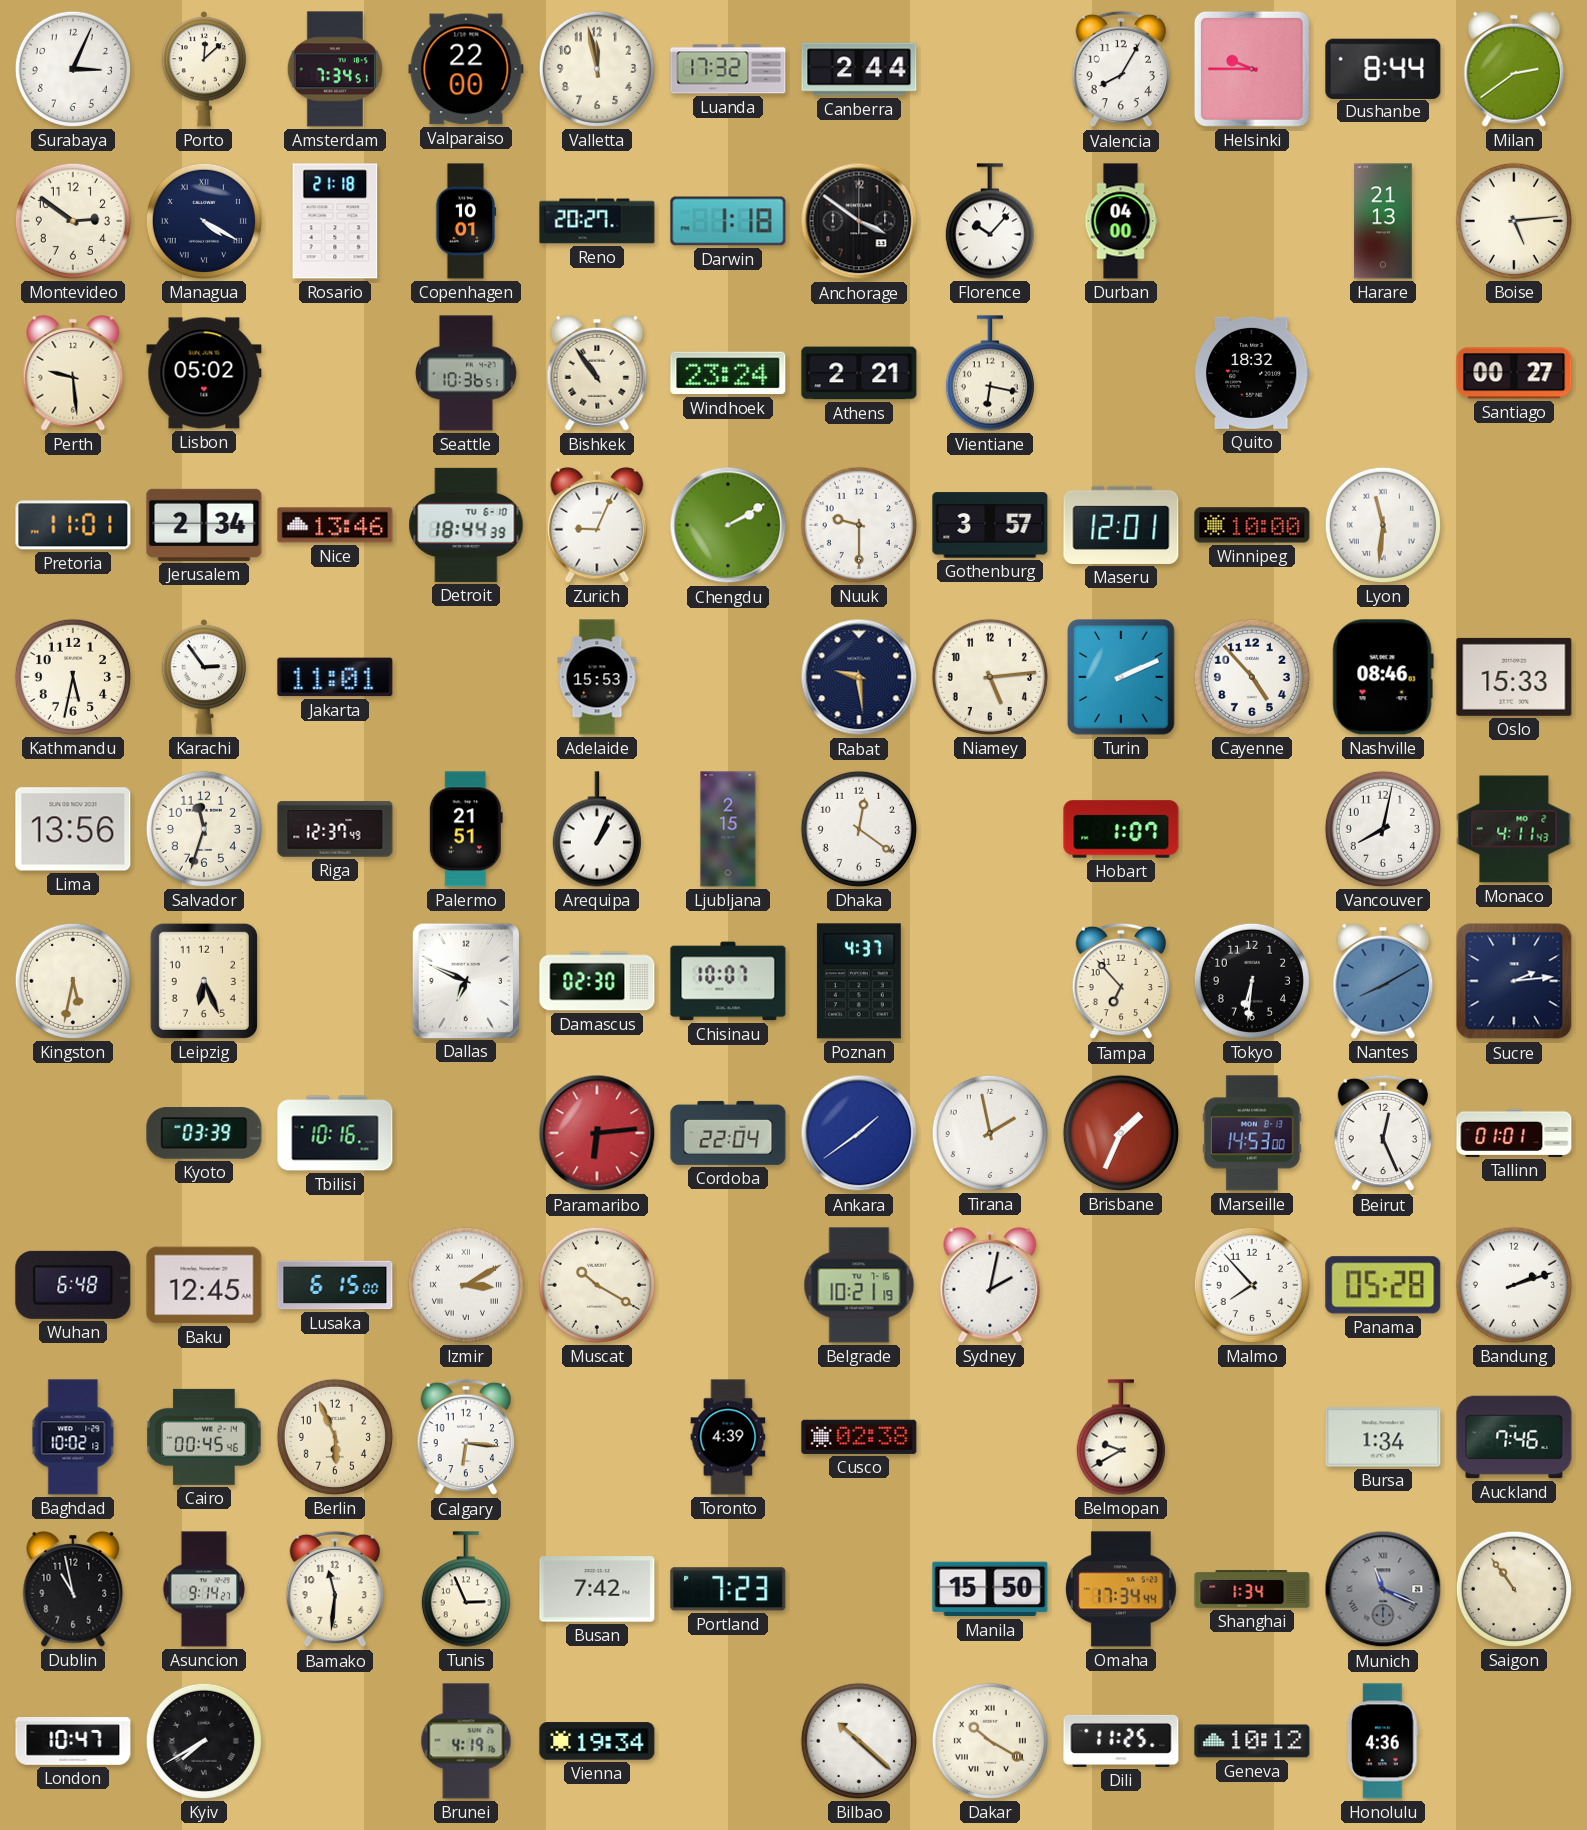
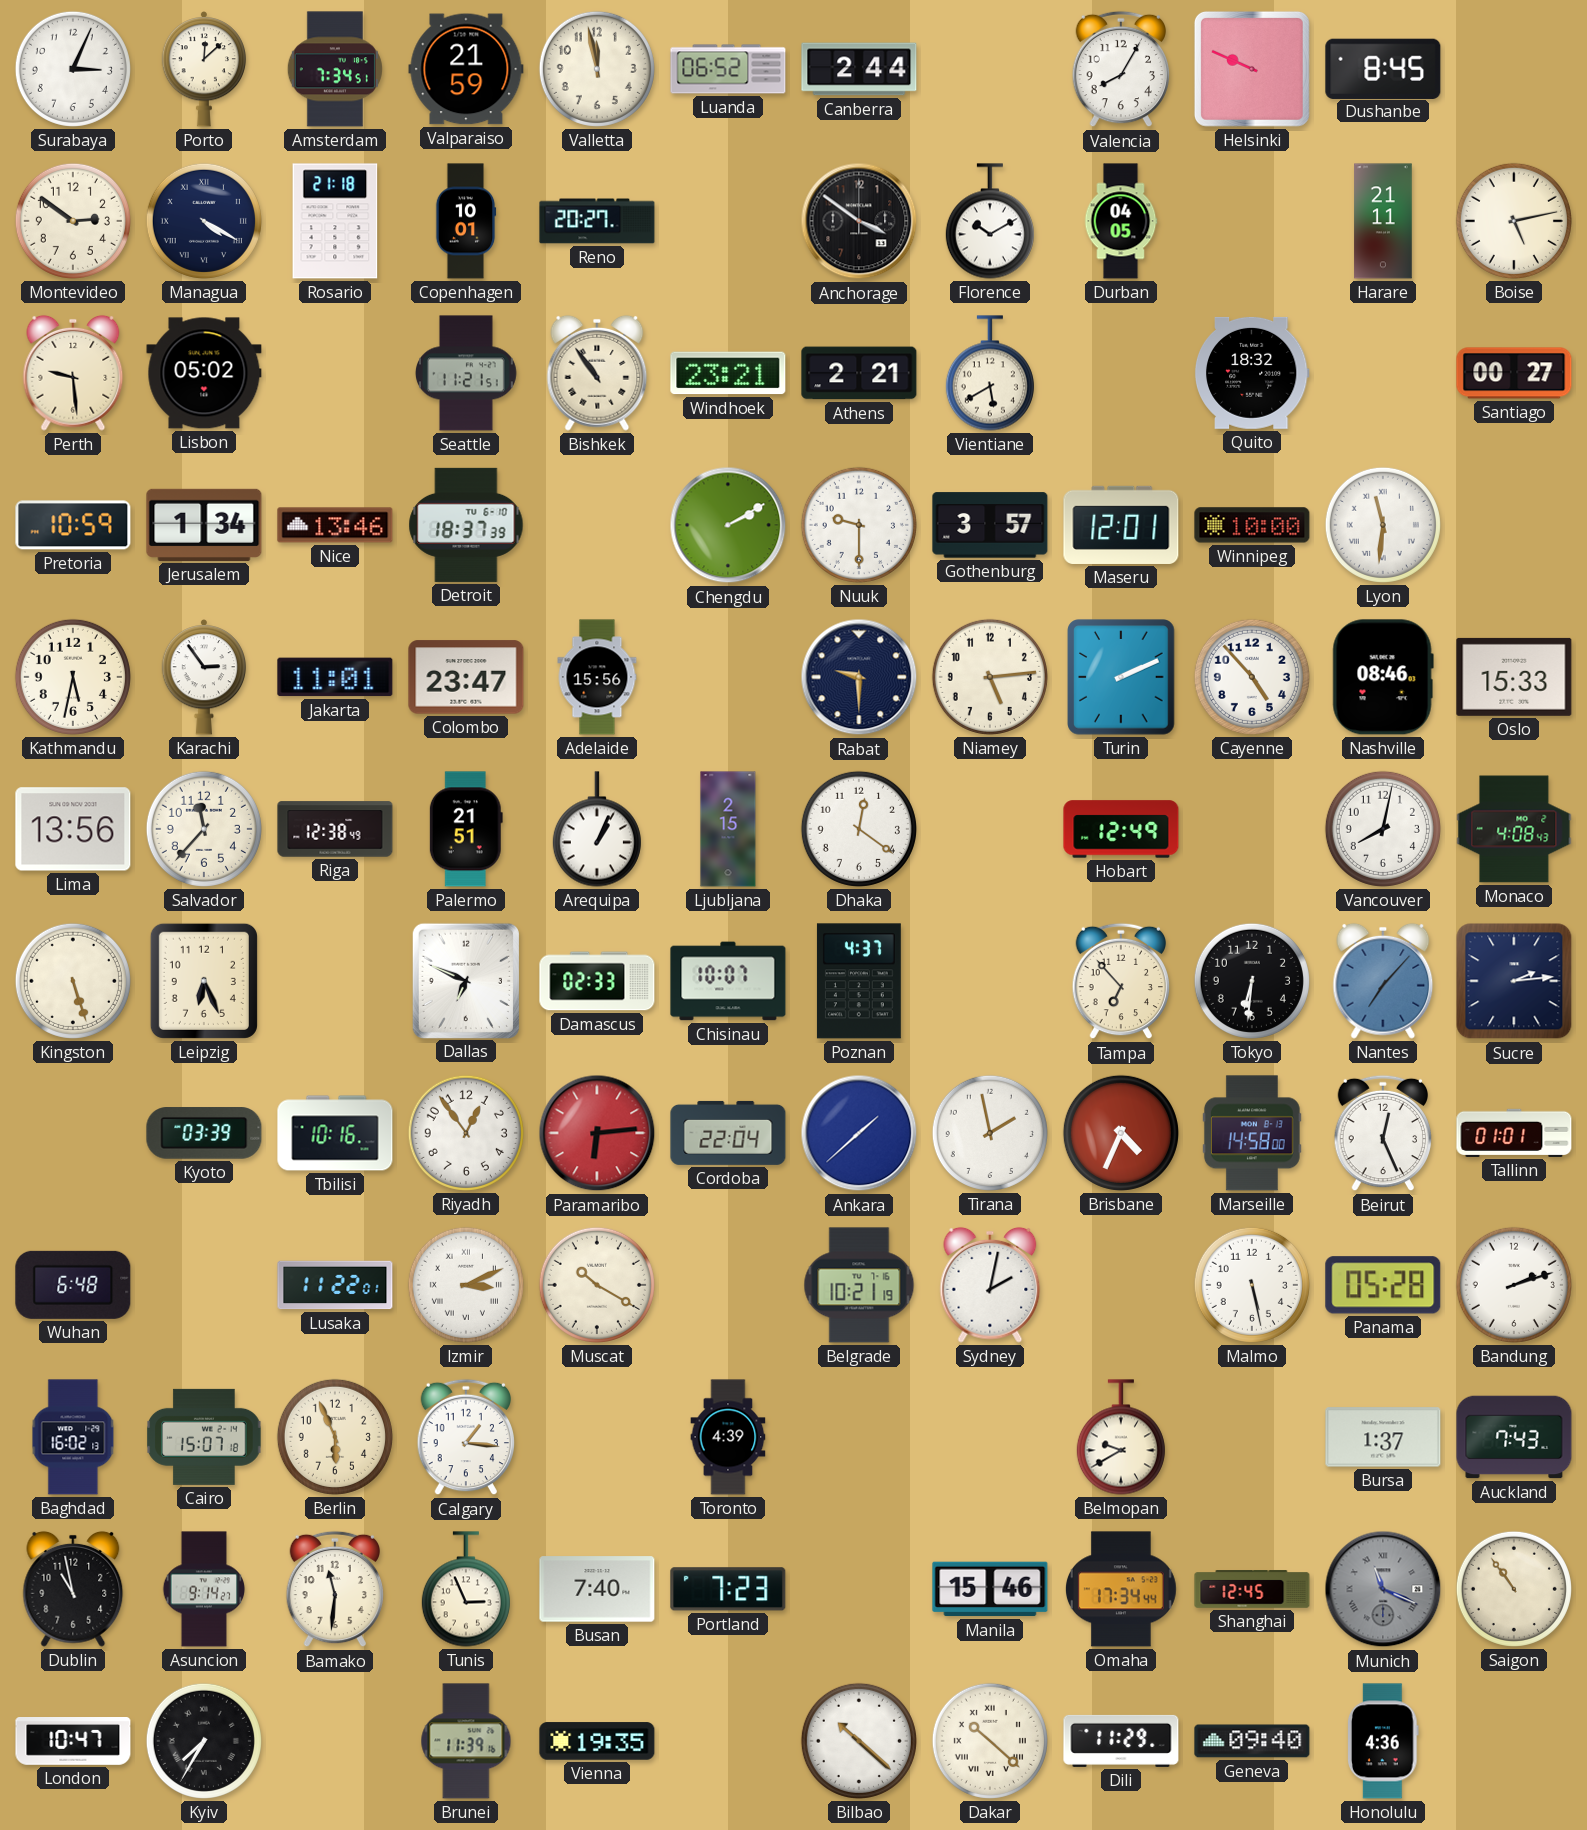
Valparaiso: 22:00 -> 21:59
Luanda: 17:32 -> 06:52
Helsinki: 9:45 -> 9:49
Dushanbe: 8:44 -> 8:45
Milan: 2:39 -> none
Darwin: 1:18 -> none
Florence: 10:07 -> 10:10
Durban: 04:00 -> 04:05
Harare: 21:13 -> 21:11
Boise: 5:14 -> 5:13
Seattle: 10:36 -> 11:21
Windhoek: 23:24 -> 23:21
Vientiane: 6:17 -> 5:40
Pretoria: 11:01 -> 10:59
Jerusalem: 2:34 -> 1:34
Detroit: 18:44 -> 18:37
Zurich: 9:04 -> none
Colombo: none -> 23:47
Adelaide: 15:53 -> 15:56
Rabat: 9:29 -> 9:30
Salvador: 11:33 -> 11:37
Riga: 12:37 -> 12:38
Hobart: 1:07 -> 12:49
Monaco: 4:11 -> 4:08
Kingston: 5:32 -> 5:27
Damascus: 02:30 -> 02:33
Nantes: 8:10 -> 7:07
Riyadh: none -> 12:54
Ankara: 1:39 -> 1:38
Brisbane: 1:34 -> 4:34
Marseille: 14:53 -> 14:58
Baku: 12:45 -> none
Lusaka: 6:15 -> 11:22
Izmir: 3:10 -> 3:11
Malmo: 7:53 -> 5:28
Baghdad: 10:02 -> 16:02
Cairo: 00:45 -> 15:07
Calgary: 6:16 -> 1:16
Cusco: 02:38 -> none
Bursa: 1:34 -> 1:37
Auckland: 7:46 -> 7:43
Busan: 7:42 -> 7:40
Manila: 15:50 -> 15:46
Shanghai: 1:34 -> 12:45
Kyiv: 7:40 -> 7:35
Brunei: 4:19 -> 11:39
Vienna: 19:34 -> 19:35
Dakar: 10:20 -> 10:22
Dili: 11:25 -> 11:29
Geneva: 10:12 -> 09:40
